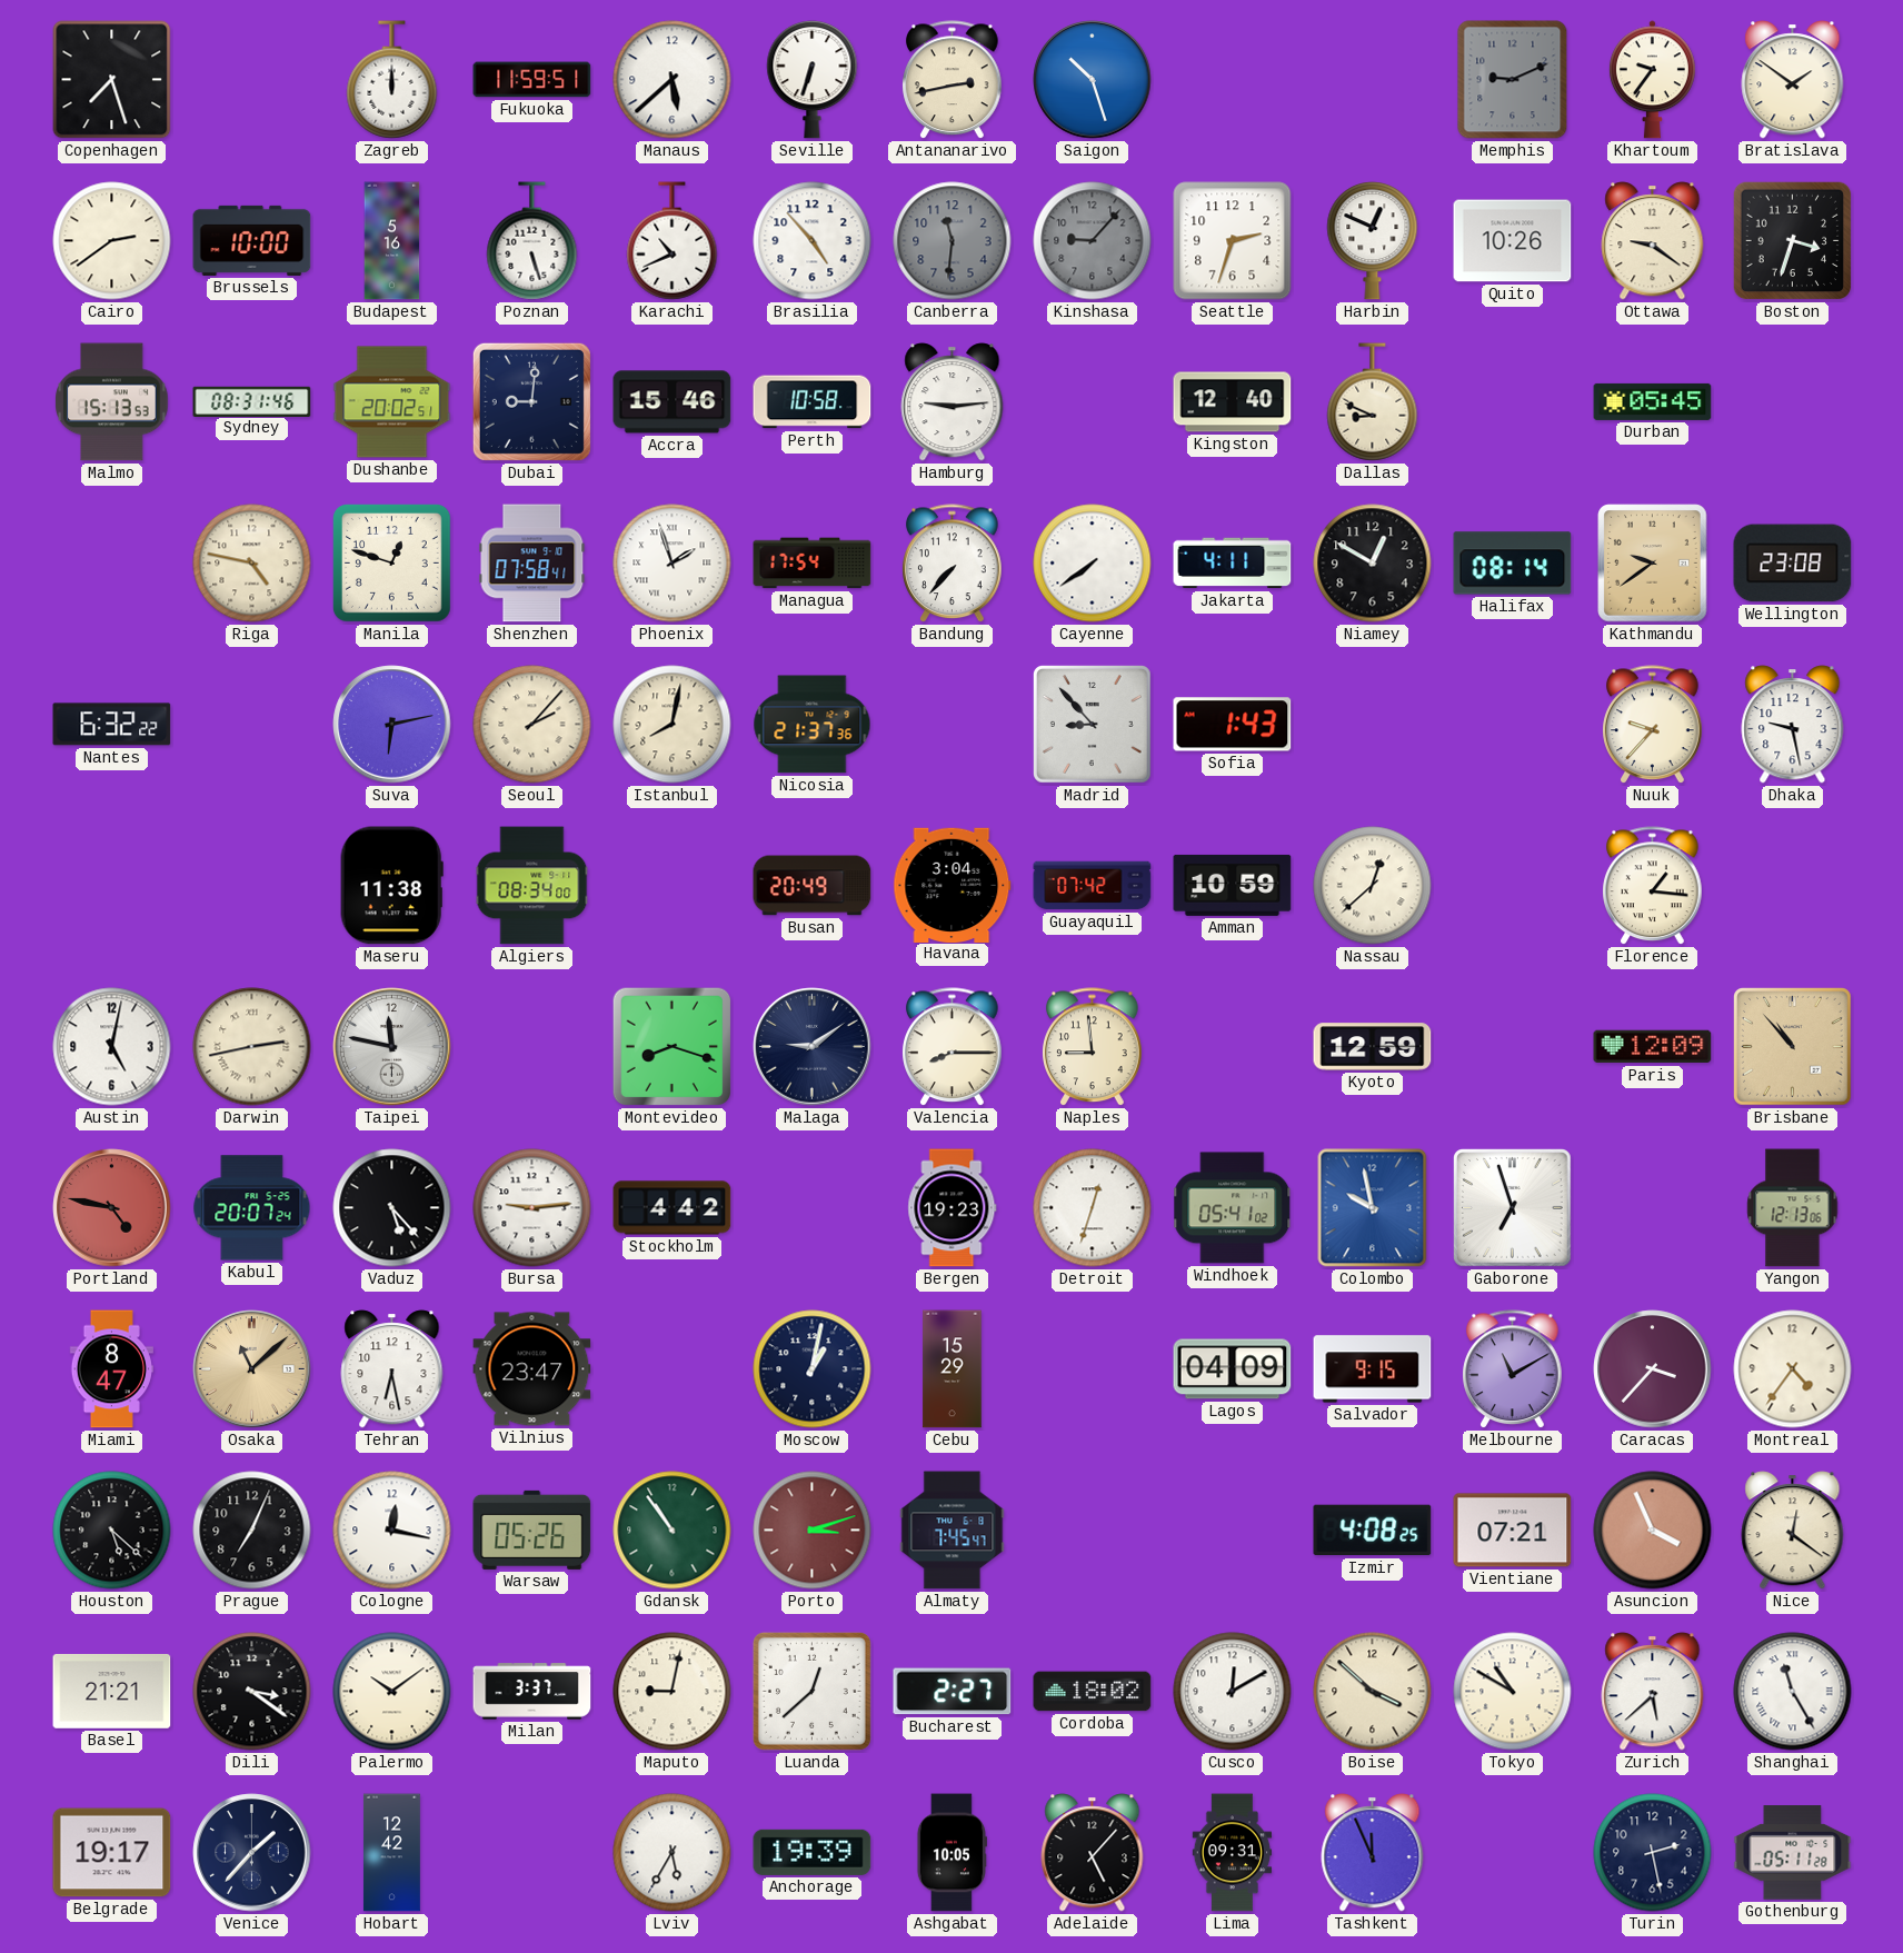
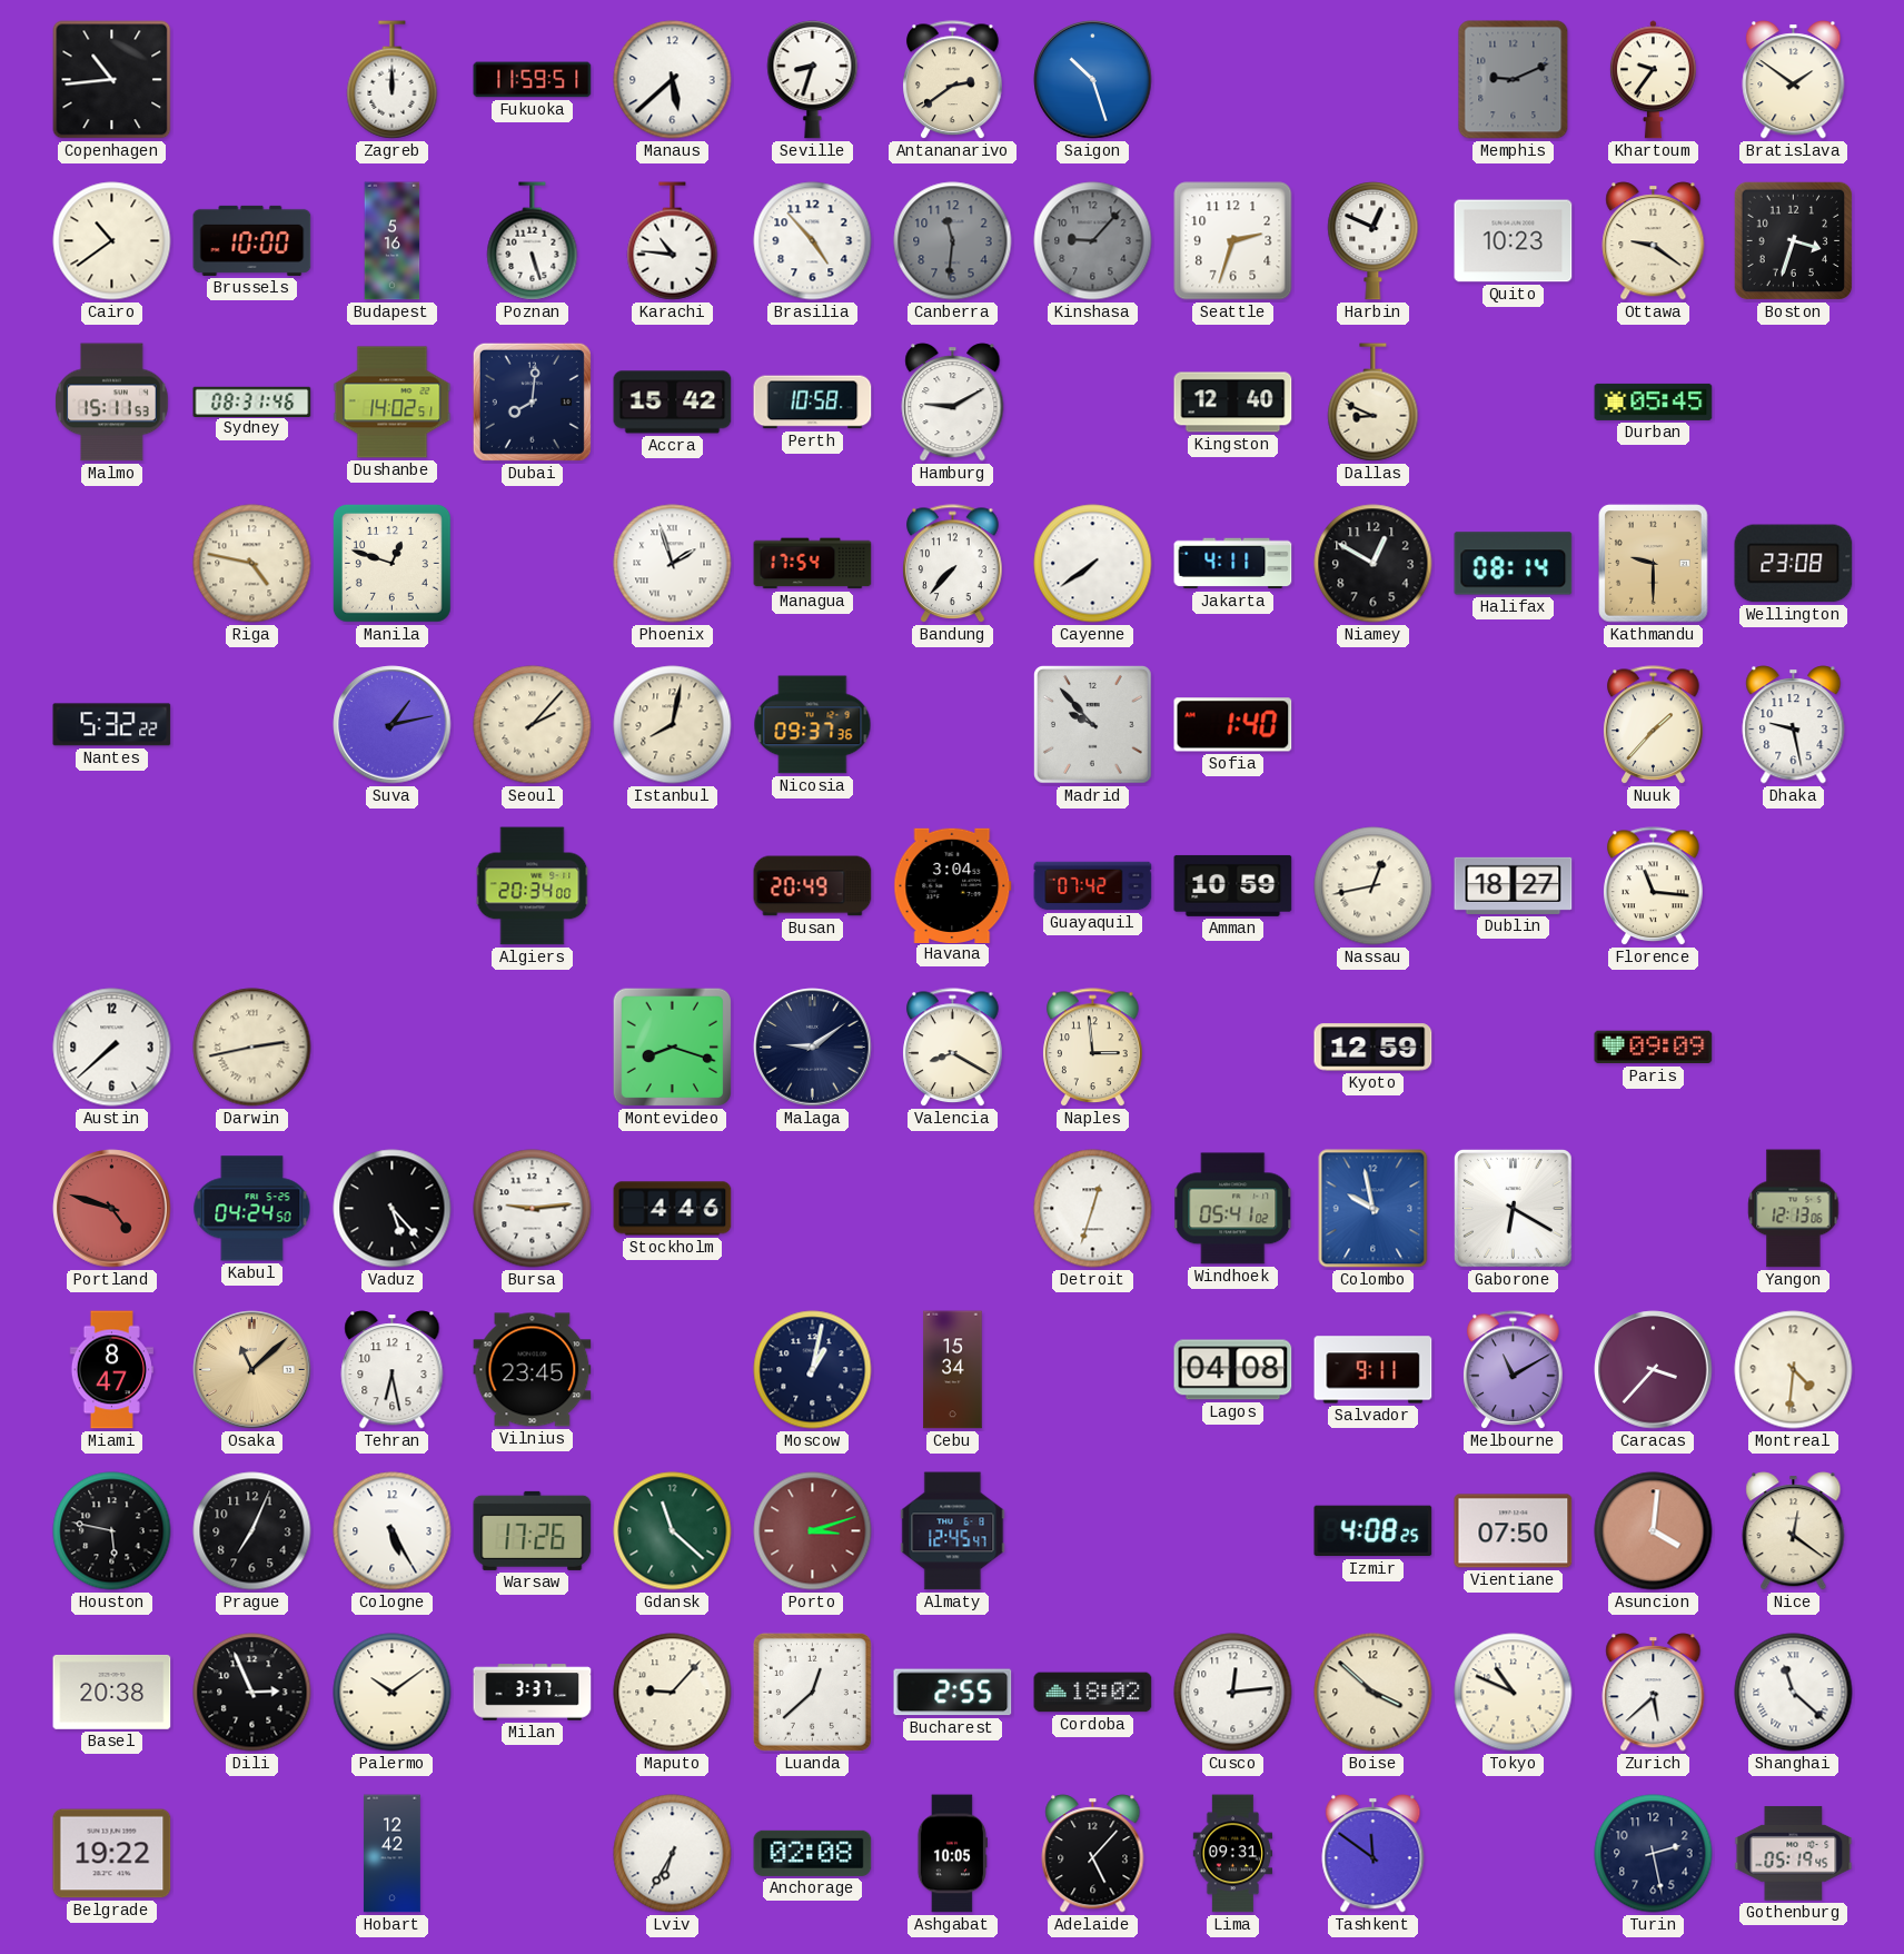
Copenhagen: 7:27 -> 10:44
Seville: 6:33 -> 8:33
Antananarivo: 2:43 -> 2:39
Cairo: 2:39 -> 10:39
Karachi: 10:41 -> 10:46
Quito: 10:26 -> 10:23
Malmo: 15:13 -> 15:11
Dushanbe: 20:02 -> 14:02
Dubai: 9:01 -> 8:01
Accra: 15:46 -> 15:42
Hamburg: 9:14 -> 9:10
Shenzhen: 07:58 -> none
Kathmandu: 9:39 -> 9:30
Nantes: 6:32 -> 5:32
Suva: 6:13 -> 1:13
Nicosia: 21:37 -> 09:37
Madrid: 8:53 -> 9:53
Sofia: 1:43 -> 1:40
Nuuk: 9:37 -> 1:37
Maseru: 11:38 -> none
Algiers: 08:34 -> 20:34
Nassau: 12:38 -> 12:43
Dublin: none -> 18:27
Florence: 1:16 -> 11:16
Austin: 5:02 -> 7:38
Taipei: 11:47 -> none
Valencia: 8:15 -> 8:20
Naples: 8:59 -> 2:59
Paris: 12:09 -> 09:09
Brisbane: 10:53 -> none
Portland: 4:47 -> 4:48
Kabul: 20:07 -> 04:24
Stockholm: 4:42 -> 4:46
Bergen: 19:23 -> none
Gaborone: 6:57 -> 6:20
Vilnius: 23:47 -> 23:45
Cebu: 15:29 -> 15:34
Lagos: 04:09 -> 04:08
Salvador: 9:15 -> 9:11
Montreal: 4:36 -> 4:31
Houston: 5:22 -> 5:47
Cologne: 12:17 -> 5:25
Warsaw: 05:26 -> 17:26
Gdansk: 10:54 -> 11:22
Almaty: 7:45 -> 12:45
Vientiane: 07:21 -> 07:50
Asuncion: 3:56 -> 4:01
Basel: 21:21 -> 20:38
Dili: 3:21 -> 2:56
Maputo: 9:02 -> 9:07
Bucharest: 2:27 -> 2:55
Cusco: 12:10 -> 12:14
Tokyo: 10:50 -> 10:49
Shanghai: 11:25 -> 11:22
Belgrade: 19:17 -> 19:22
Venice: 1:37 -> none
Lviv: 5:35 -> 6:35
Anchorage: 19:39 -> 02:08
Tashkent: 11:56 -> 11:51
Gothenburg: 05:11 -> 05:19
